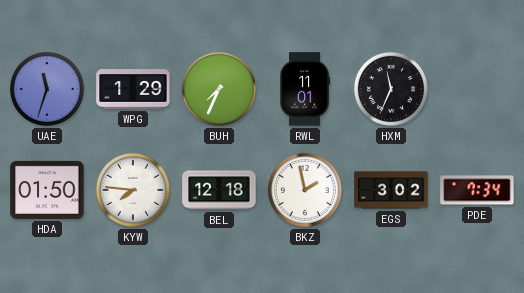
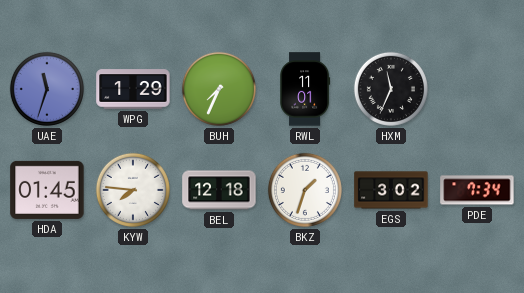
HDA: 01:50 -> 01:45
BKZ: 1:58 -> 1:33
